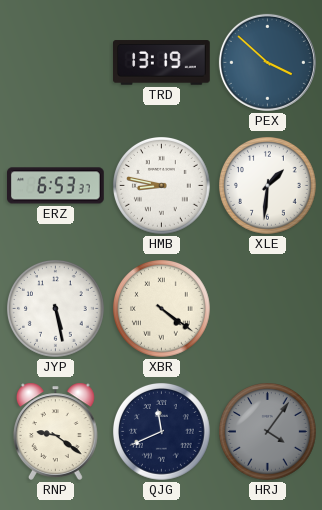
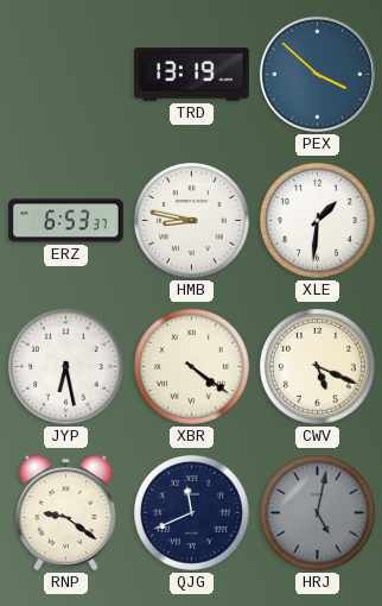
JYP: 5:28 -> 6:28
CWV: none -> 5:19
HRJ: 4:06 -> 5:02
